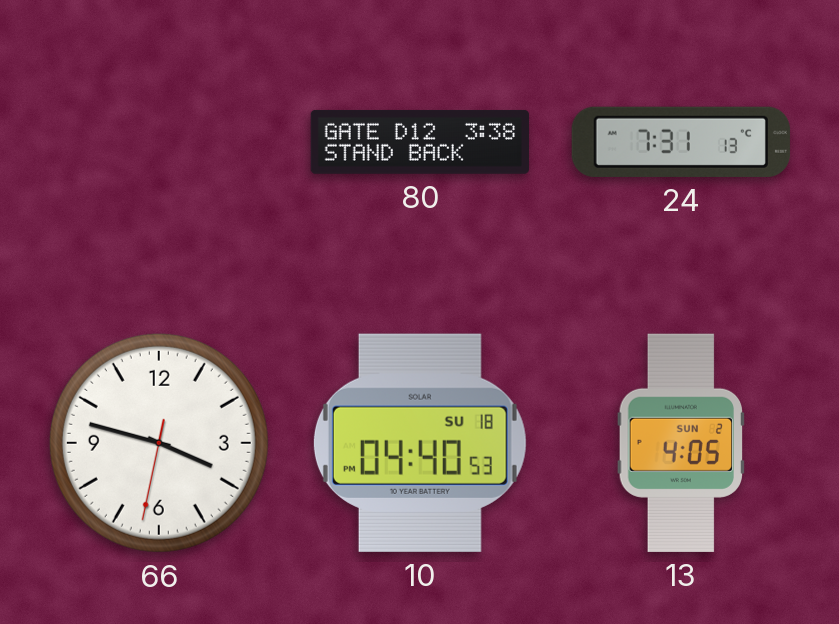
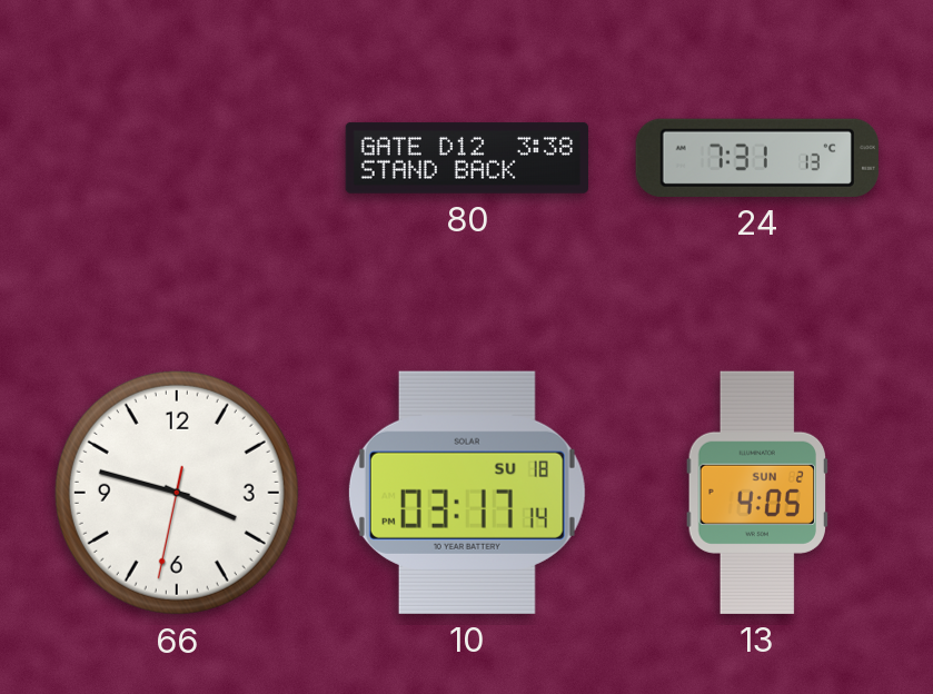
10: 04:40 -> 03:17
